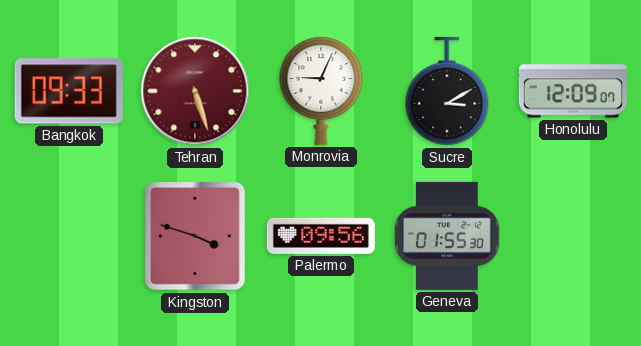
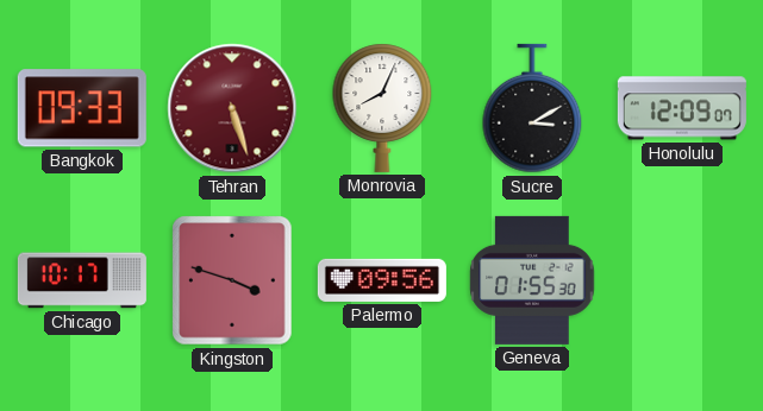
Monrovia: 9:04 -> 8:04
Chicago: none -> 10:17
